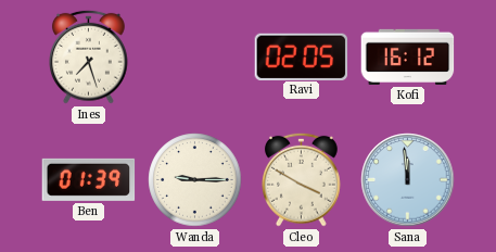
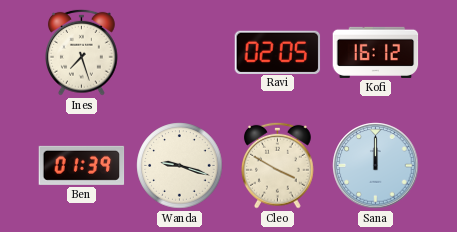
Wanda: 9:15 -> 9:18
Sana: 11:59 -> 12:00
